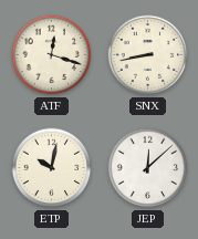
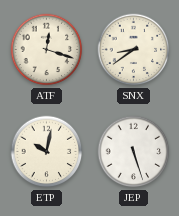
SNX: 8:43 -> 8:39
JEP: 12:08 -> 5:27
